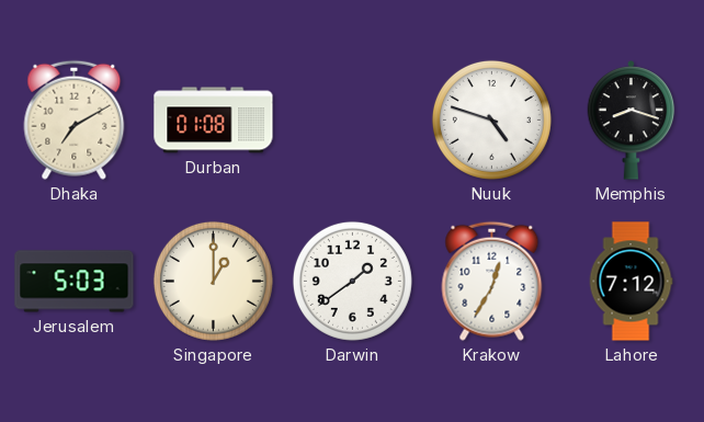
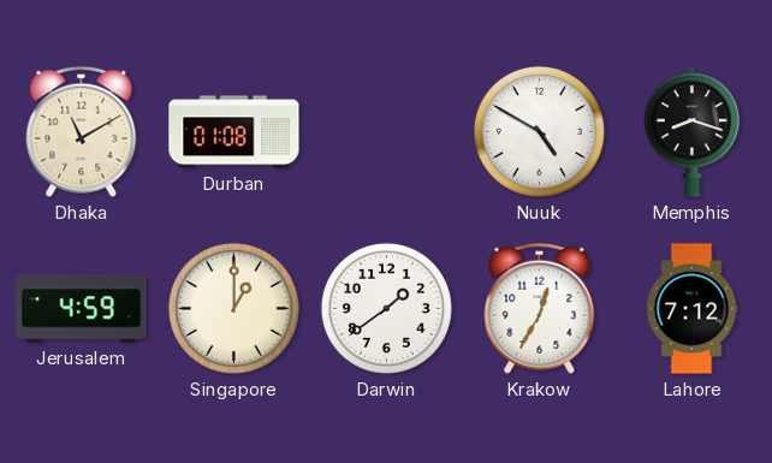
Dhaka: 7:10 -> 11:10
Nuuk: 4:48 -> 4:50
Jerusalem: 5:03 -> 4:59
